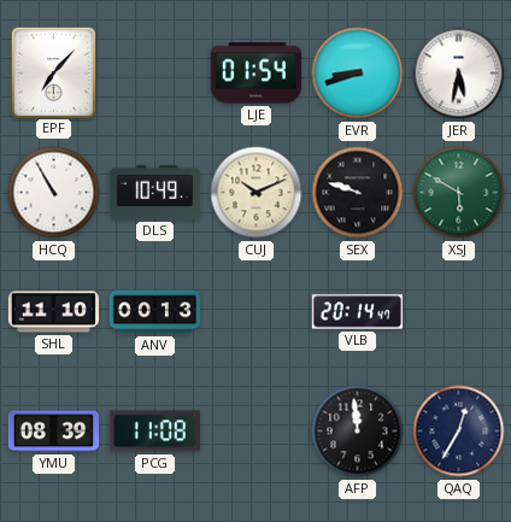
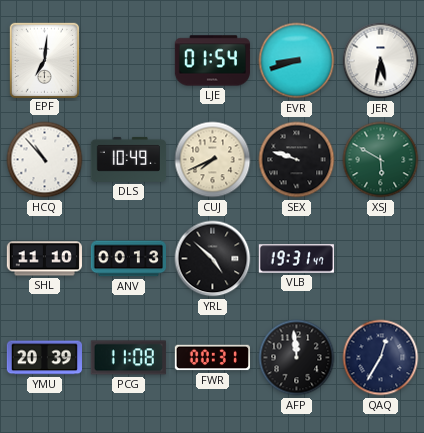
EPF: 7:07 -> 7:01
HCQ: 10:55 -> 10:53
CUJ: 10:11 -> 7:41
YRL: none -> 4:52
VLB: 20:14 -> 19:31
YMU: 08:39 -> 20:39
FWR: none -> 00:31
